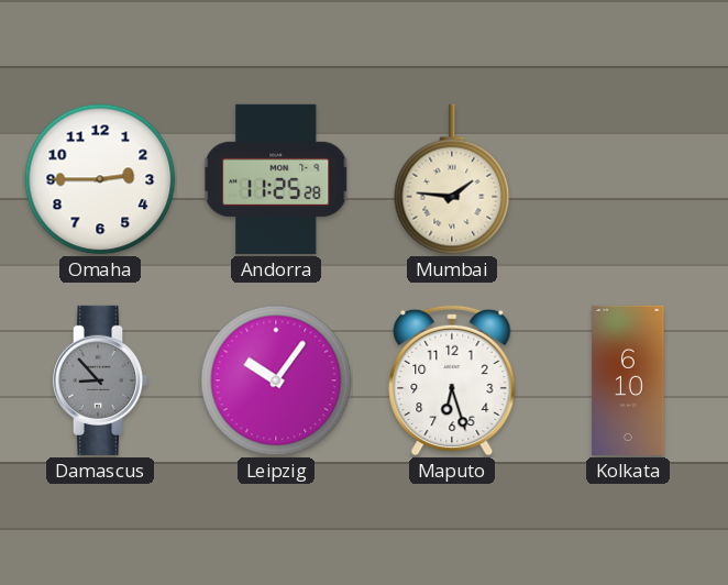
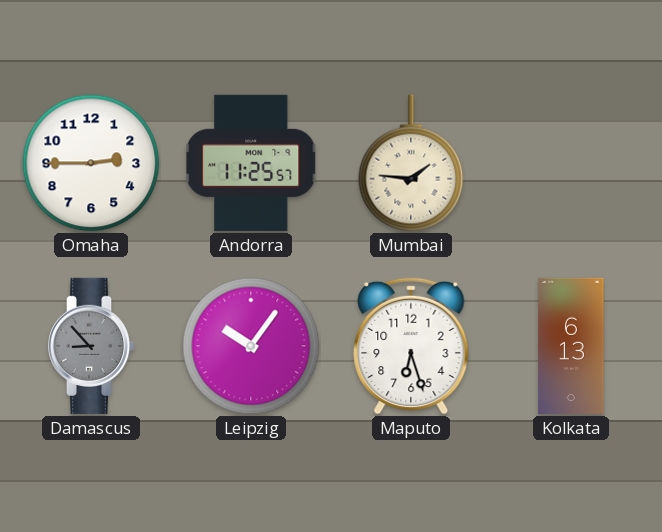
Andorra: 11:25:28 -> 11:25:57
Kolkata: 6:10 -> 6:13
